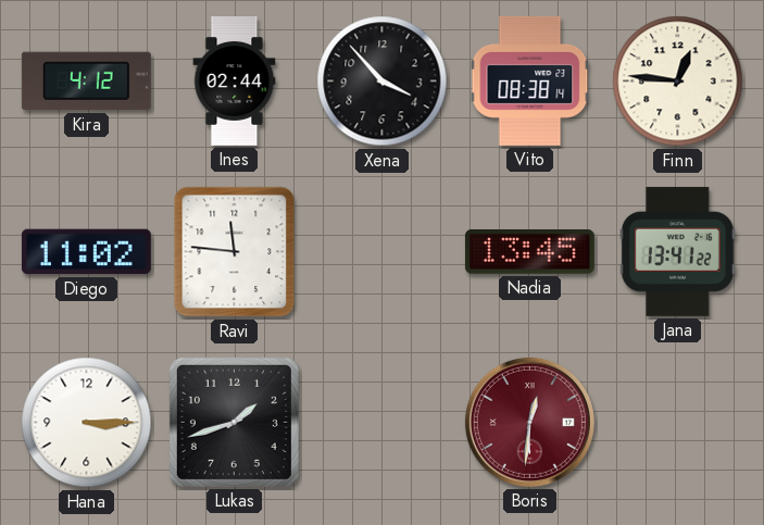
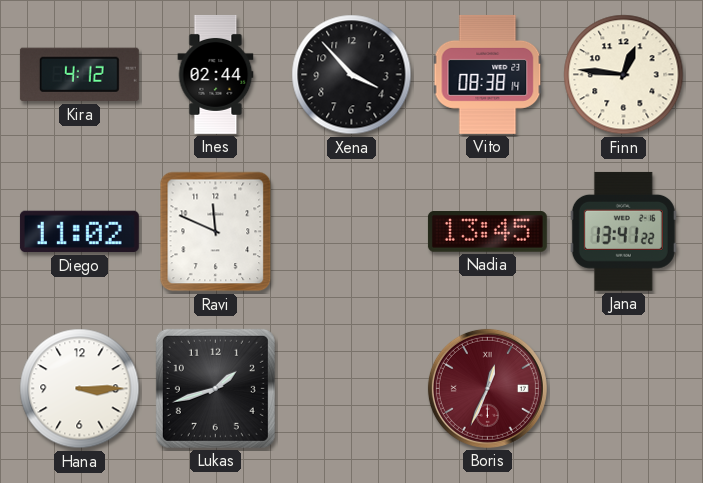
Ravi: 11:46 -> 11:49
Boris: 12:31 -> 12:34
